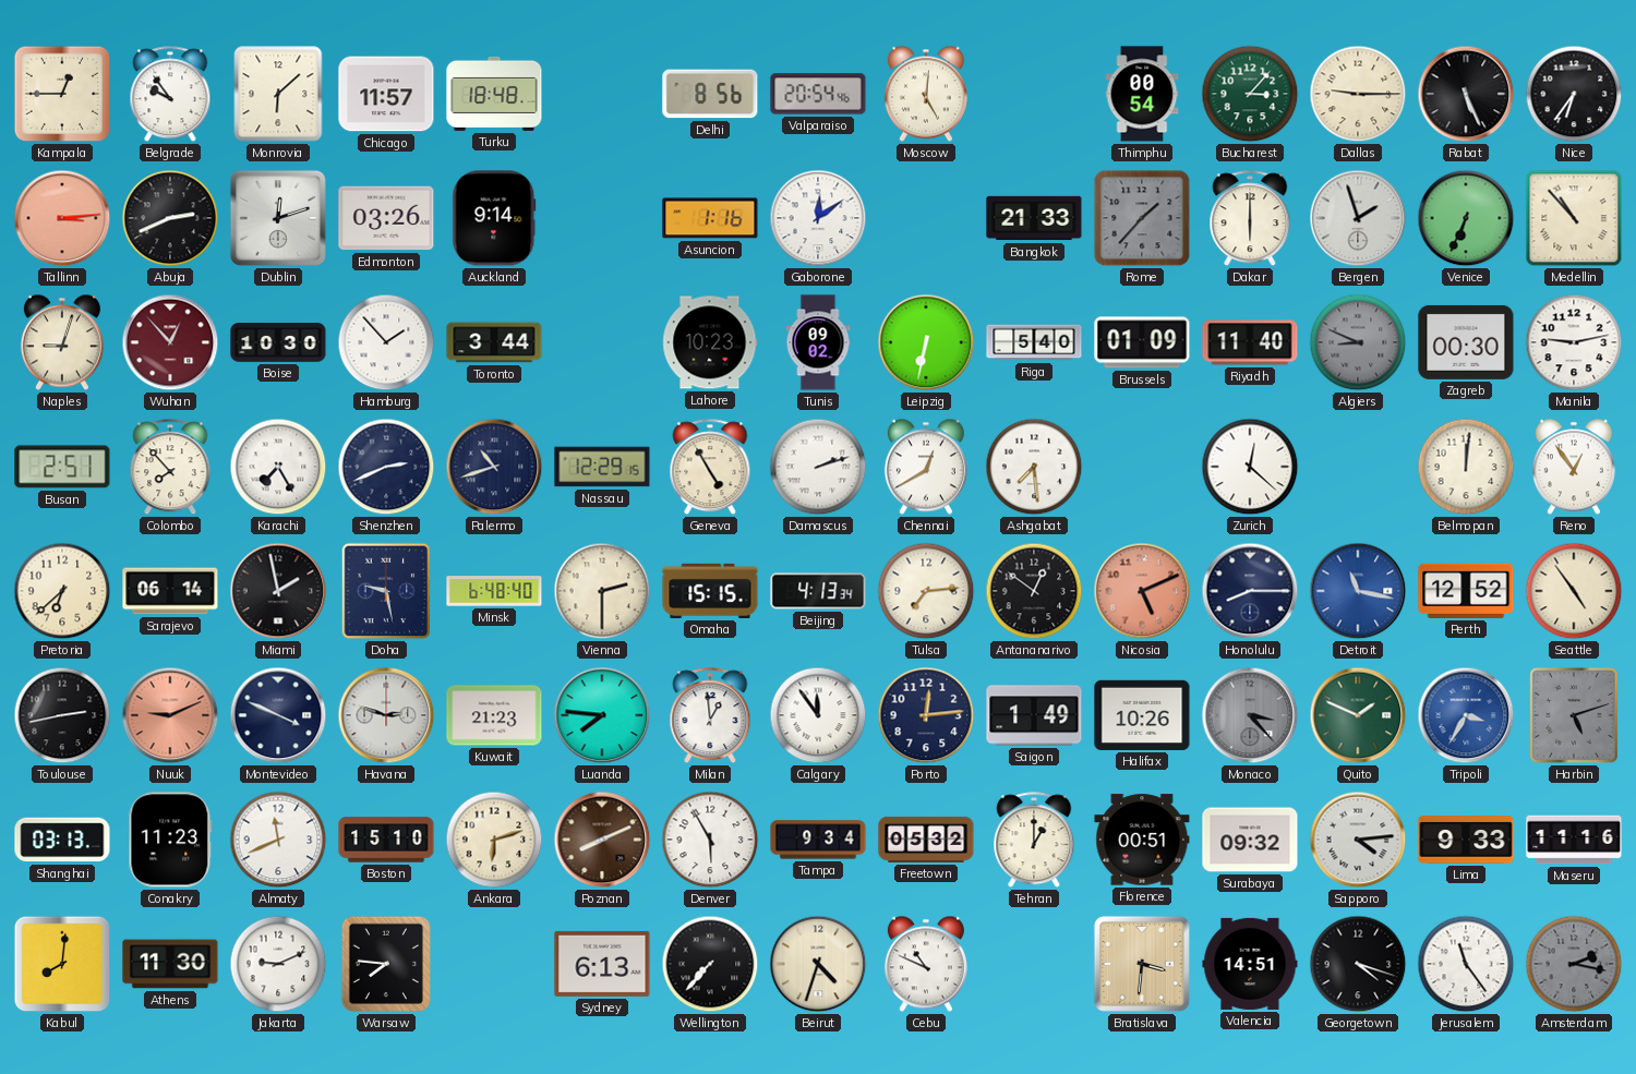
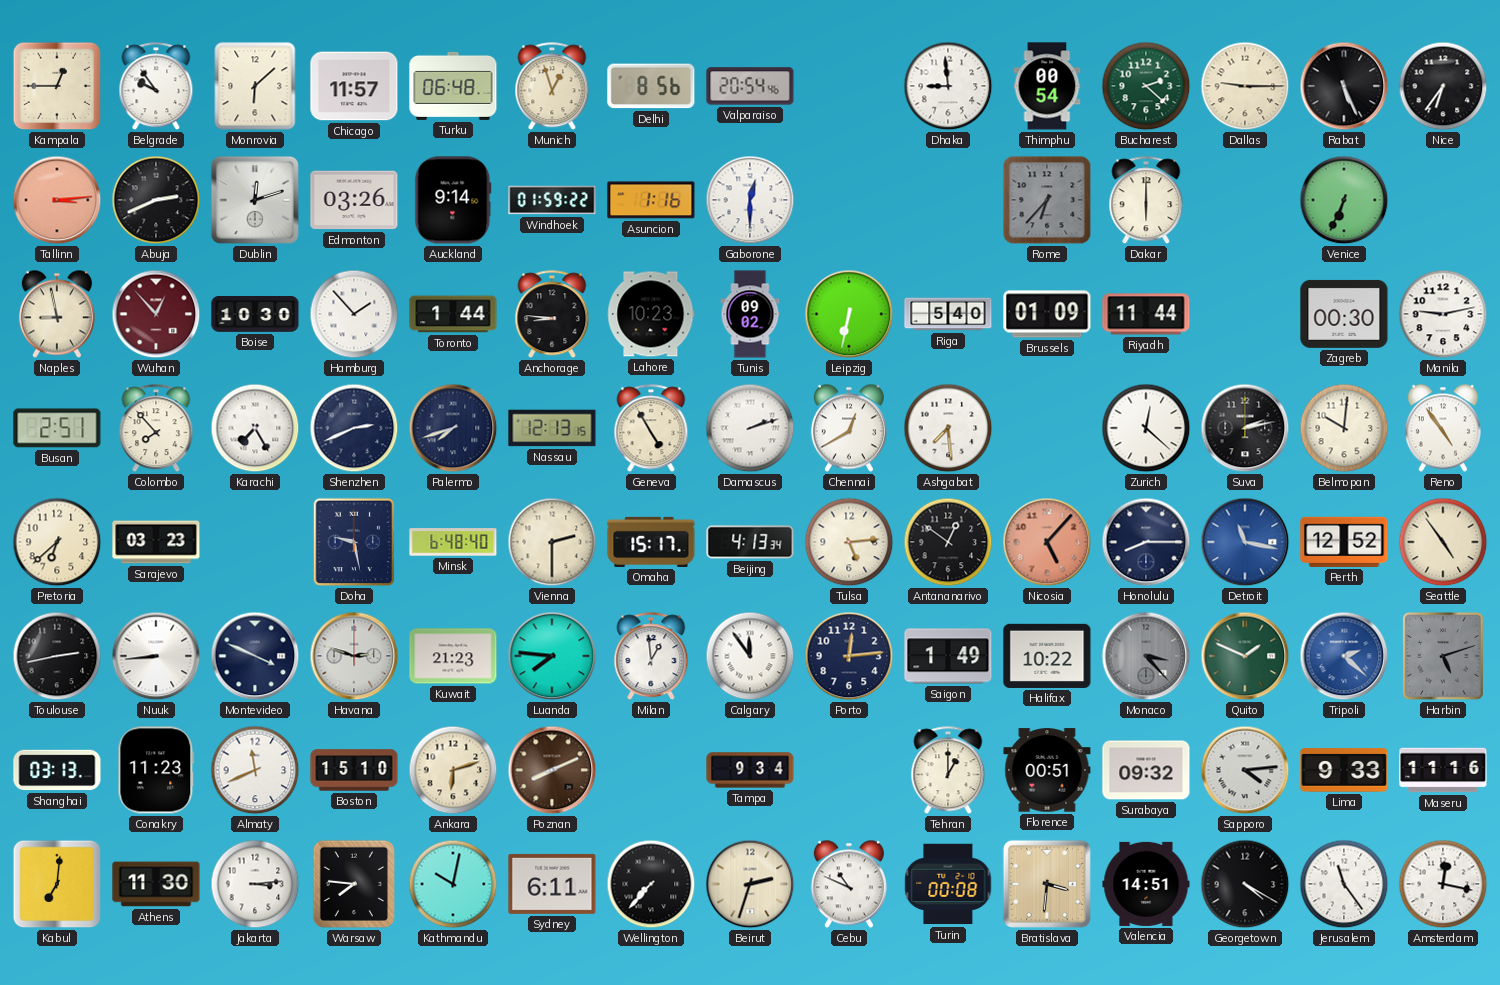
Turku: 18:48 -> 06:48
Munich: none -> 12:57
Moscow: 5:01 -> none
Dhaka: none -> 8:59
Bucharest: 3:07 -> 2:22
Windhoek: none -> 01:59
Gaborone: 12:09 -> 12:30
Bangkok: 21:33 -> none
Rome: 1:37 -> 6:37
Bergen: 1:57 -> none
Medellin: 10:53 -> none
Naples: 9:03 -> 8:58
Toronto: 3:44 -> 1:44
Anchorage: none -> 8:46
Riyadh: 11:40 -> 11:44
Algiers: 8:49 -> none
Palermo: 10:42 -> 7:42
Nassau: 12:29 -> 12:13
Suva: none -> 2:13
Belmopan: 12:01 -> 10:01
Reno: 12:54 -> 4:54
Sarajevo: 06:14 -> 03:23
Miami: 1:58 -> none
Omaha: 15:15 -> 15:17
Tulsa: 7:14 -> 5:14
Nicosia: 5:11 -> 5:07
Nuuk: 9:11 -> 8:44
Nuuk dial: salmon -> white
Halifax: 10:26 -> 10:22
Tripoli: 3:35 -> 2:22
Denver: 5:55 -> none
Freetown: 05:32 -> none
Kabul: 8:01 -> 7:01
Jakarta: 9:11 -> 3:14
Kathmandu: none -> 10:02
Sydney: 6:13 -> 6:11
Beirut: 4:33 -> 2:33
Turin: none -> 00:08
Georgetown: 4:18 -> 4:20
Amsterdam: 2:17 -> 12:17
Amsterdam dial: grey -> white
